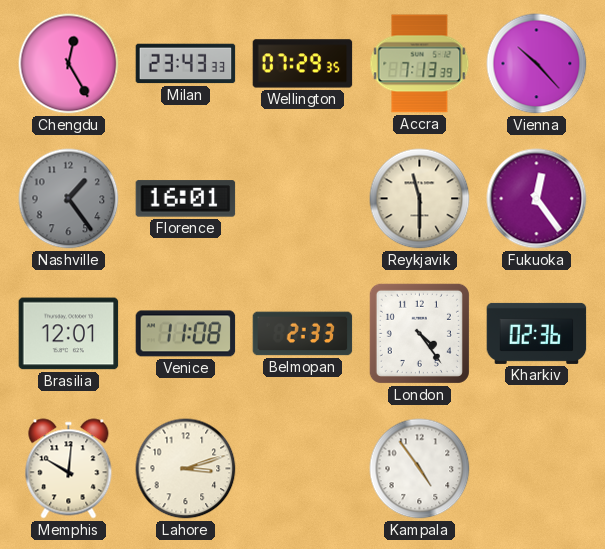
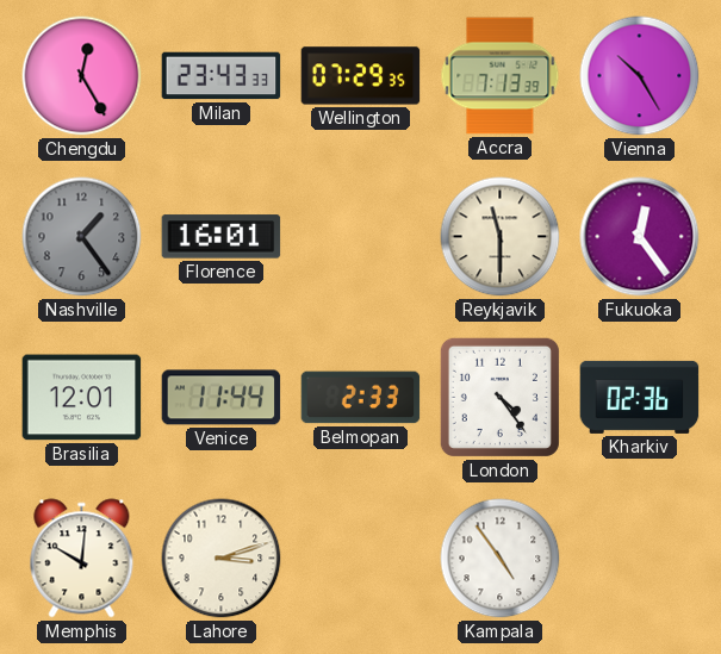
Vienna: 10:23 -> 10:25
Venice: 11:08 -> 11:44
